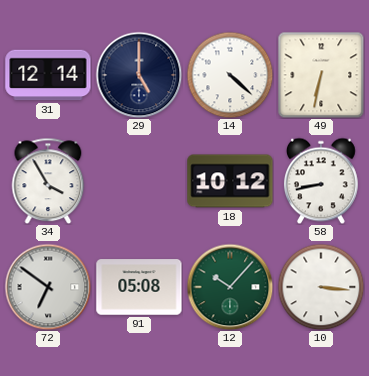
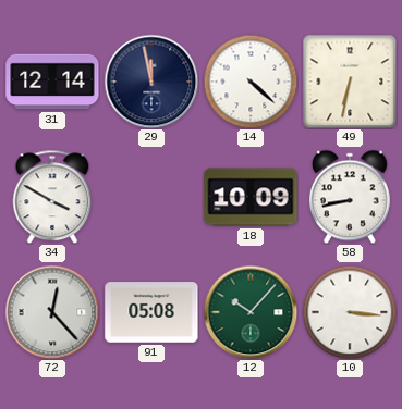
29: 5:00 -> 11:58
34: 3:55 -> 3:50
18: 10:12 -> 10:09
72: 6:51 -> 12:23
